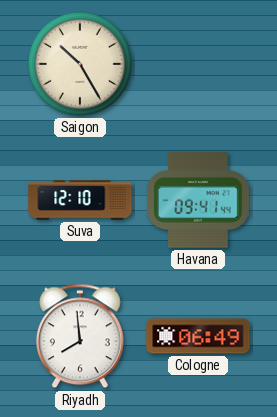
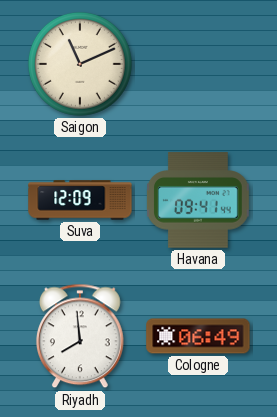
Saigon: 10:25 -> 11:11
Suva: 12:10 -> 12:09
